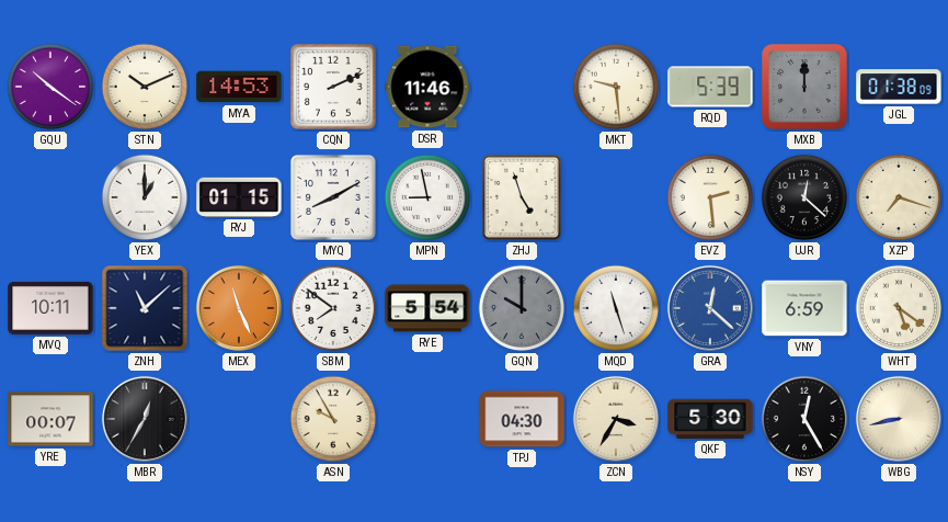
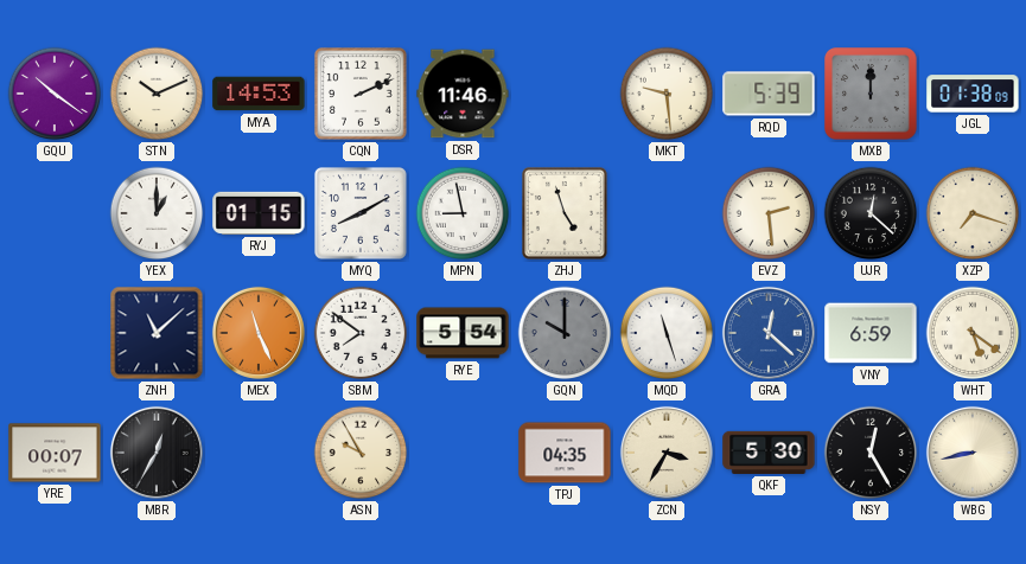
MVQ: 10:11 -> none
TPJ: 04:30 -> 04:35
